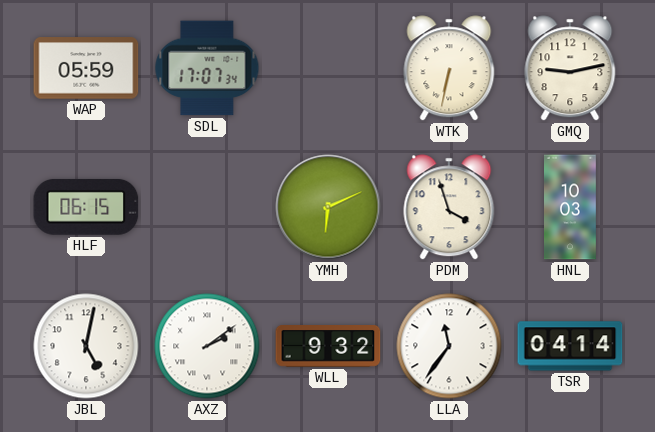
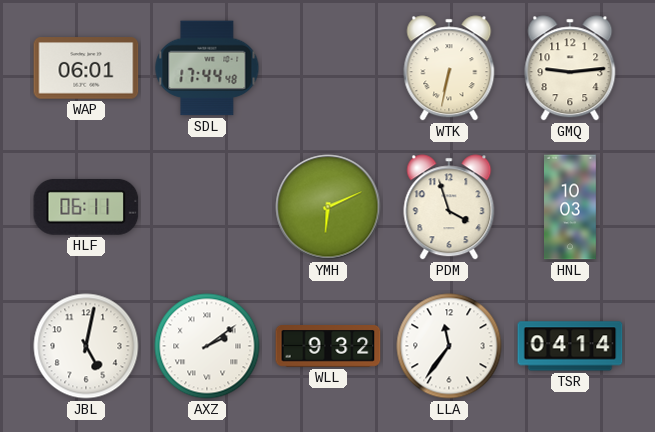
WAP: 05:59 -> 06:01
SDL: 17:07 -> 17:44
GMQ: 9:13 -> 9:14
HLF: 06:15 -> 06:11
